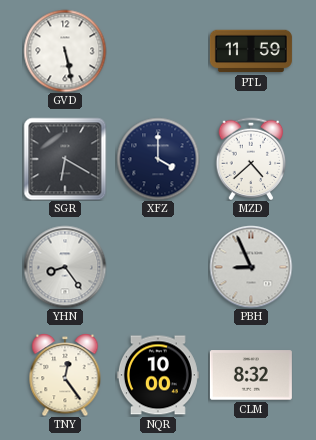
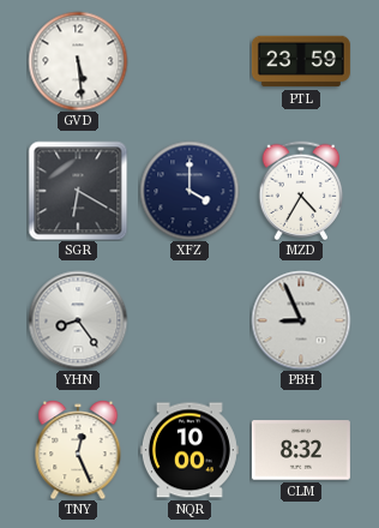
GVD: 5:28 -> 5:29
PTL: 11:59 -> 23:59
MZD: 4:38 -> 4:35
TNY: 12:24 -> 12:26
